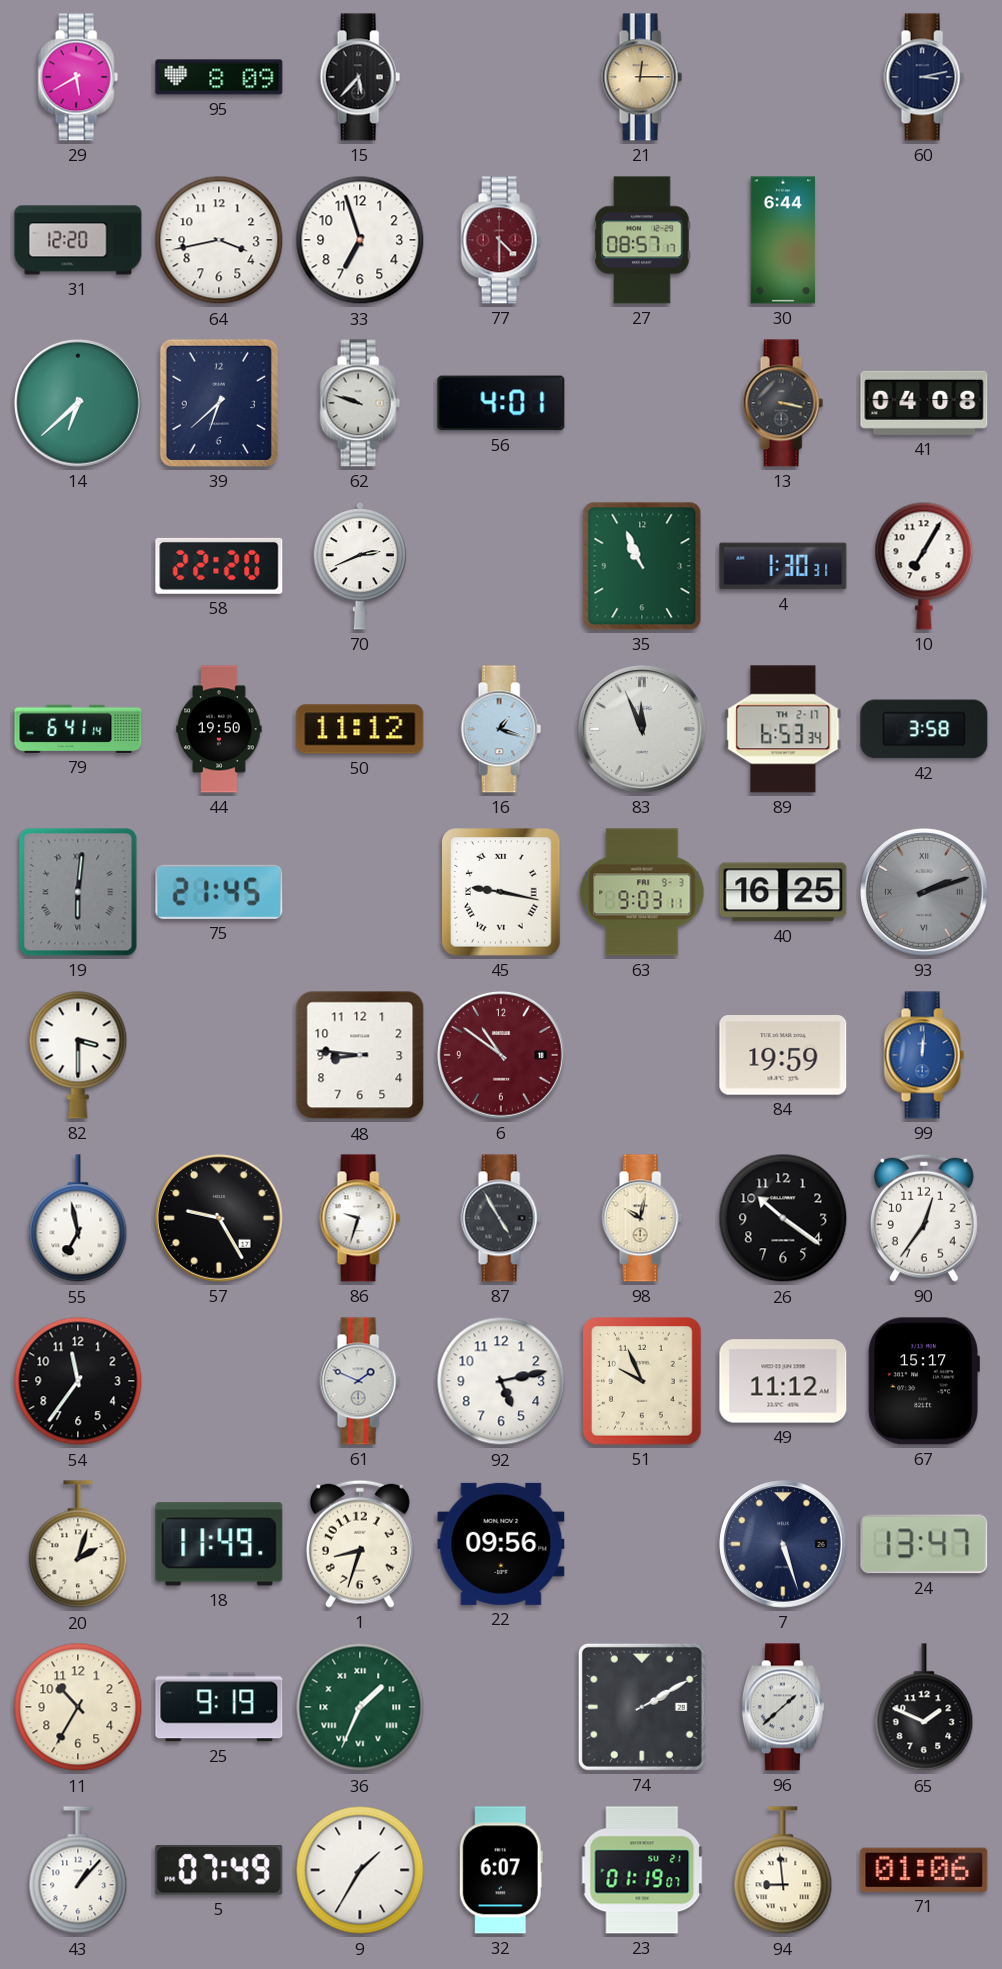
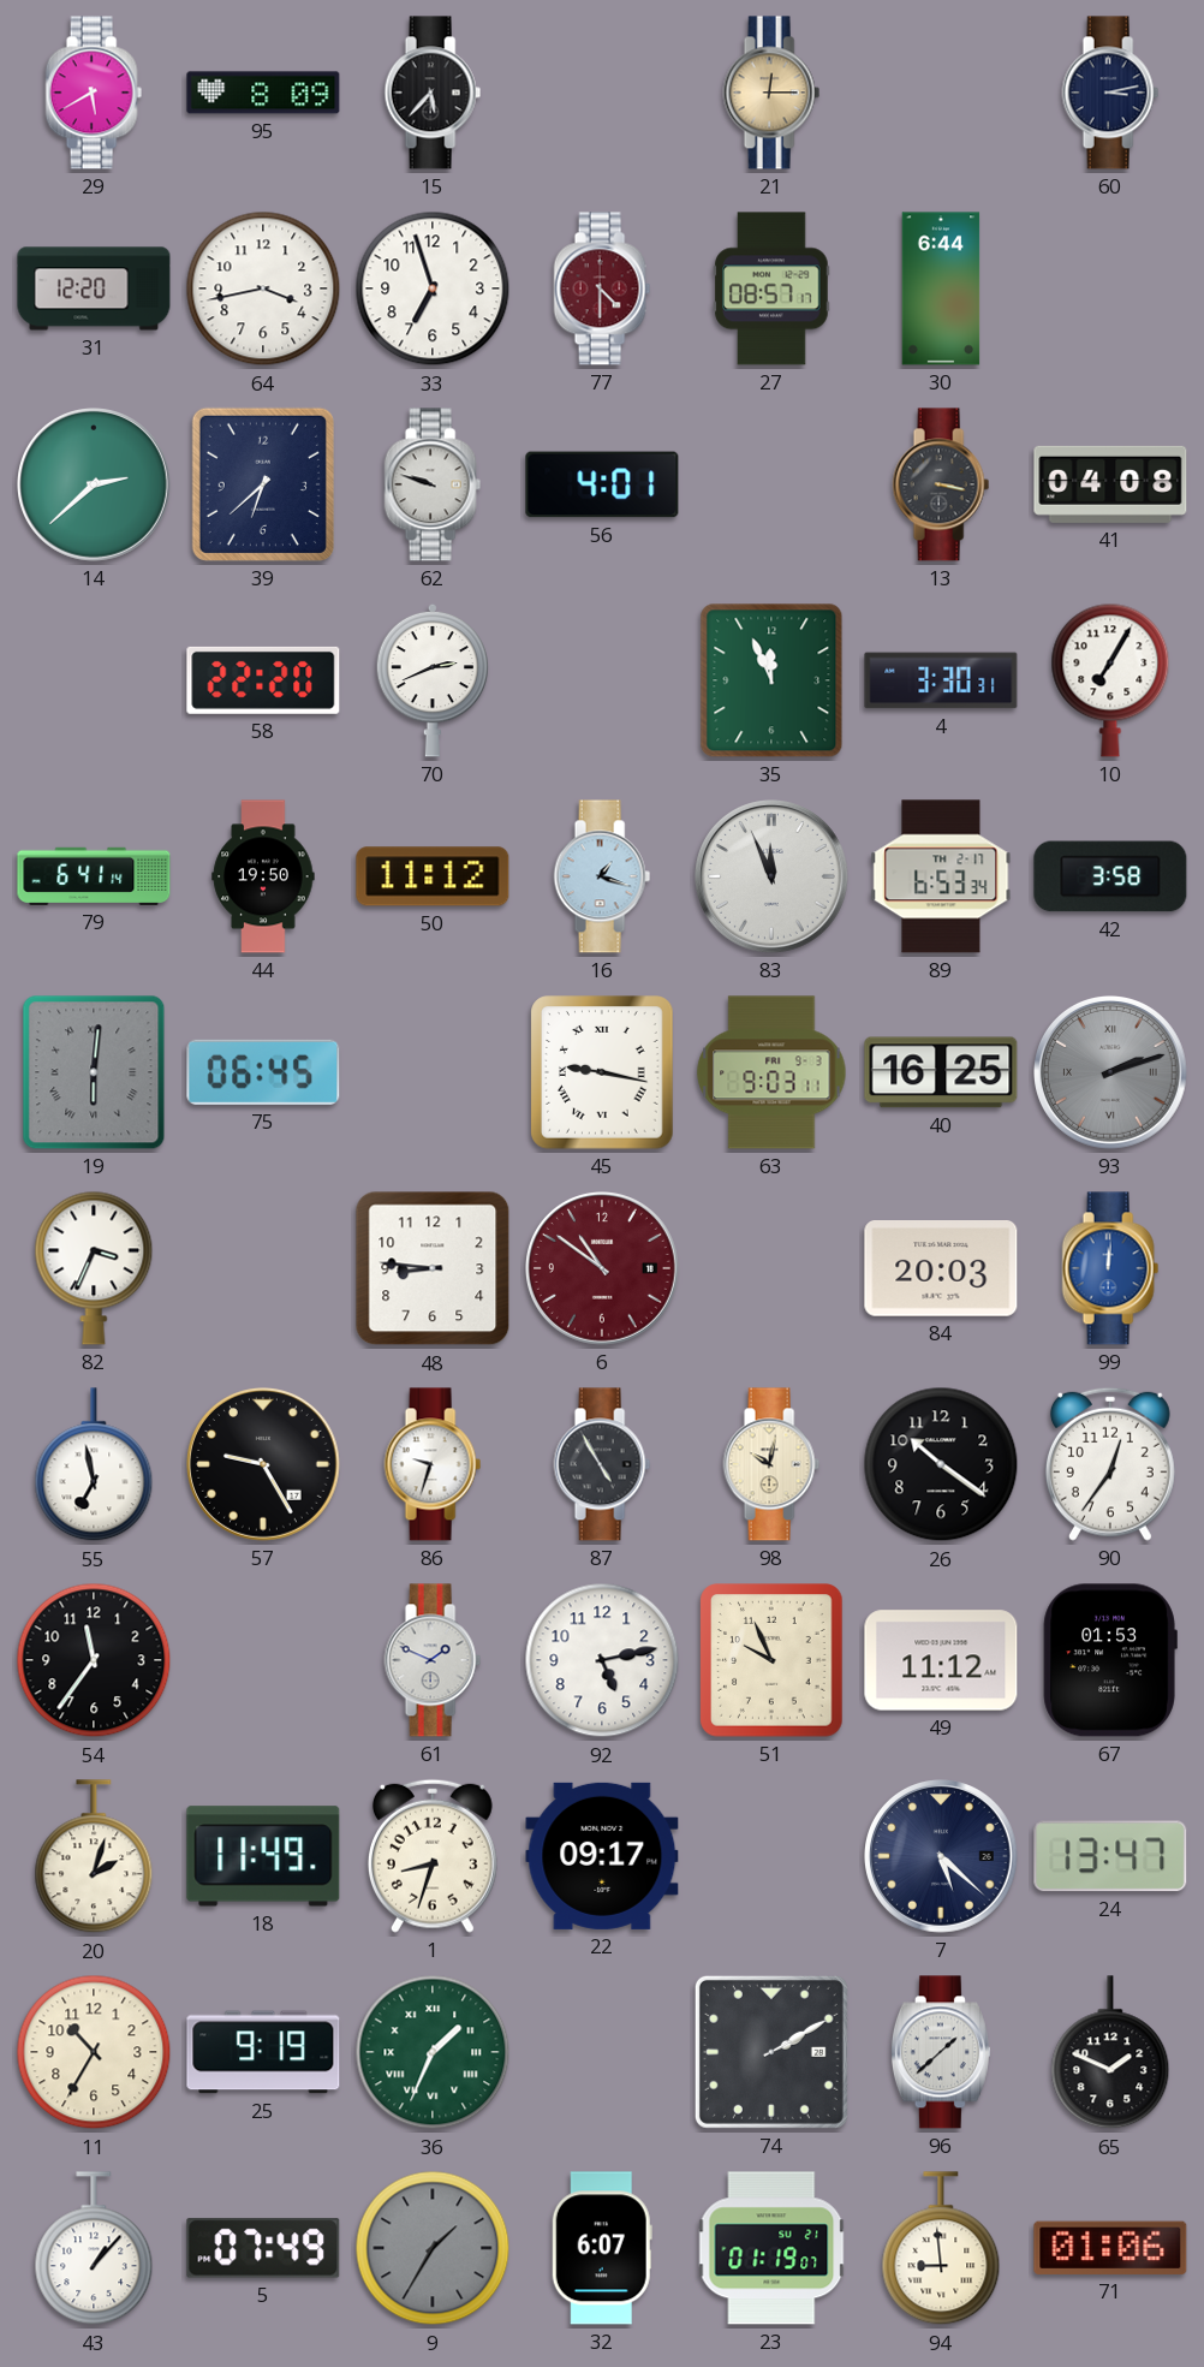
14: 6:38 -> 2:38
35: 10:56 -> 11:56
4: 1:30 -> 3:30
75: 21:45 -> 06:45
82: 3:30 -> 3:34
84: 19:59 -> 20:03
67: 15:17 -> 01:53
22: 09:56 -> 09:17
7: 5:27 -> 5:22
9 dial: white -> grey
